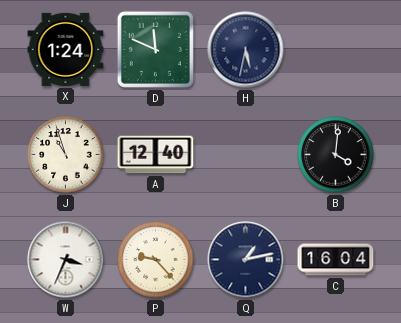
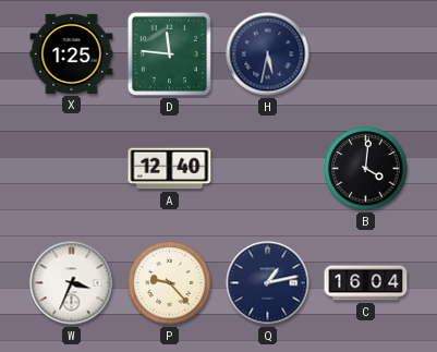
X: 1:24 -> 1:25
D: 11:49 -> 11:46
J: 10:57 -> none
